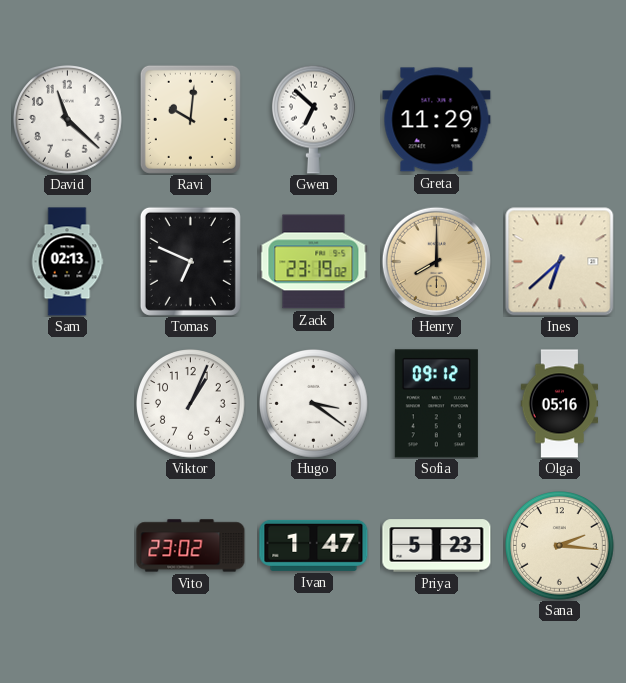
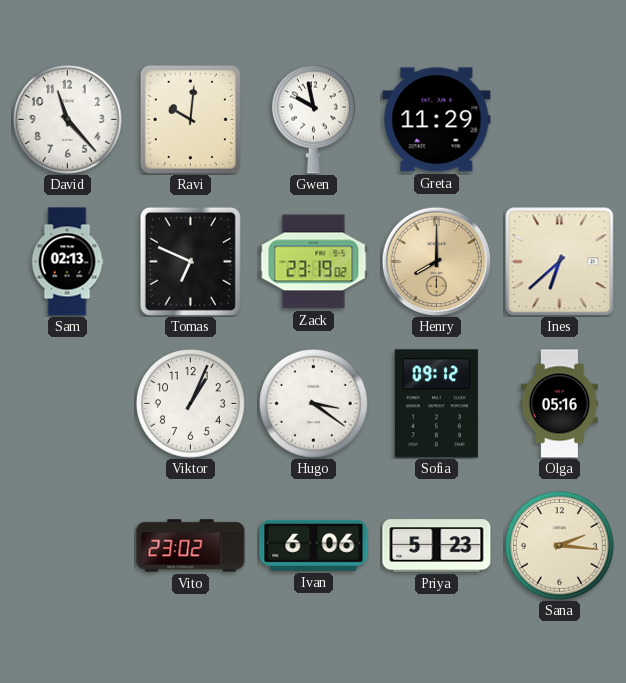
David: 11:22 -> 11:23
Gwen: 6:52 -> 9:58
Ivan: 1:47 -> 6:06
